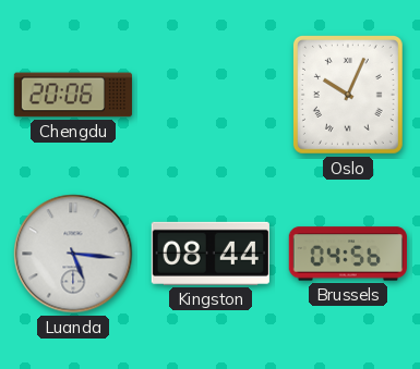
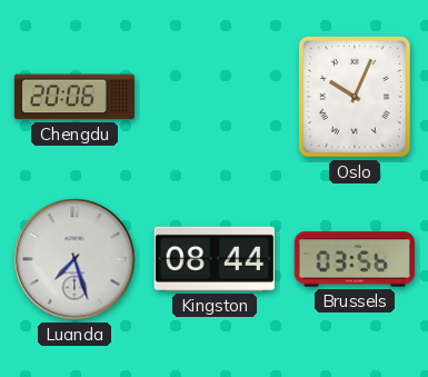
Luanda: 5:16 -> 7:27
Brussels: 04:56 -> 03:56
